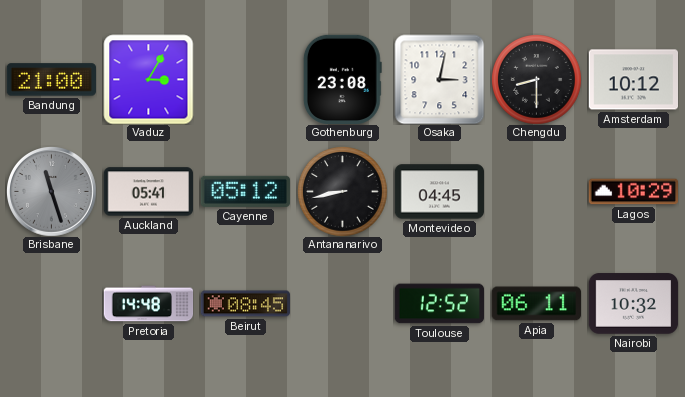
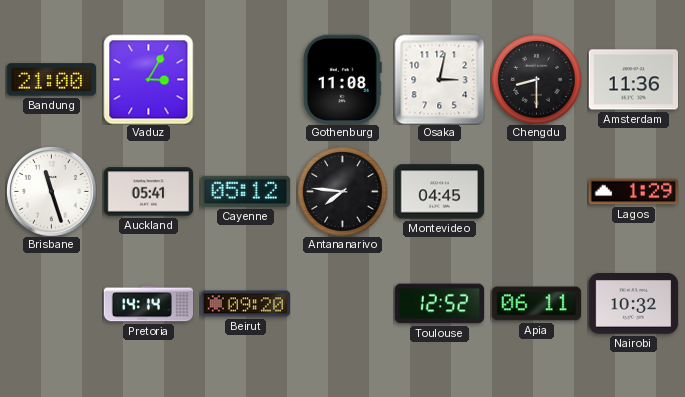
Gothenburg: 23:08 -> 11:08
Amsterdam: 10:12 -> 11:36
Brisbane dial: grey -> white
Antananarivo: 8:43 -> 7:46
Lagos: 10:29 -> 1:29
Pretoria: 14:48 -> 14:14
Beirut: 08:45 -> 09:20
